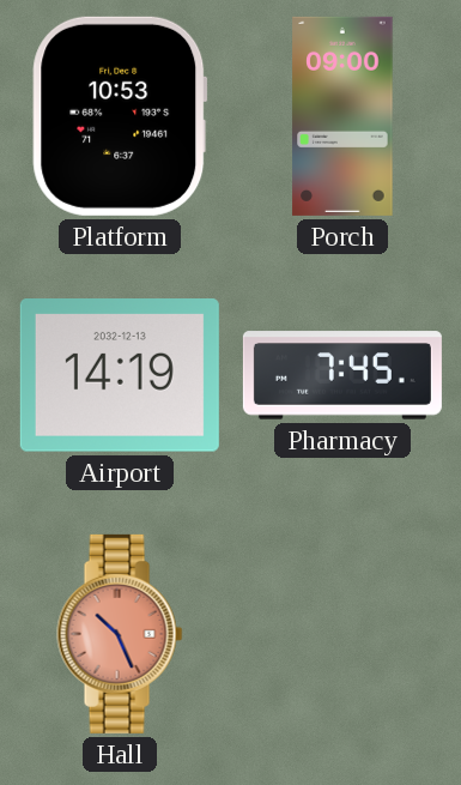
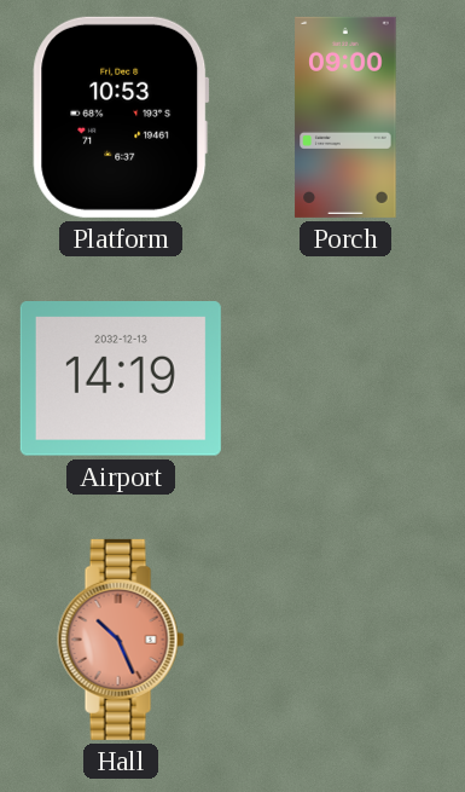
Pharmacy: 7:45 -> none
